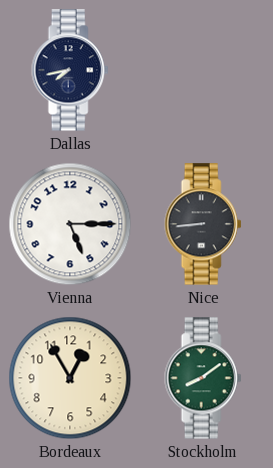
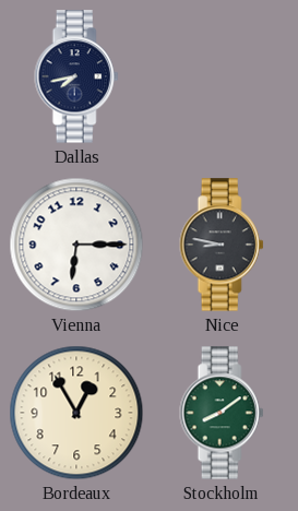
Vienna: 5:15 -> 6:15
Nice: 8:44 -> 8:47
